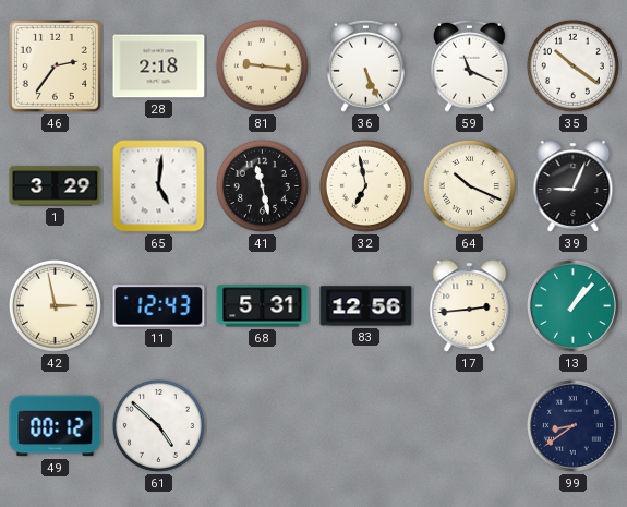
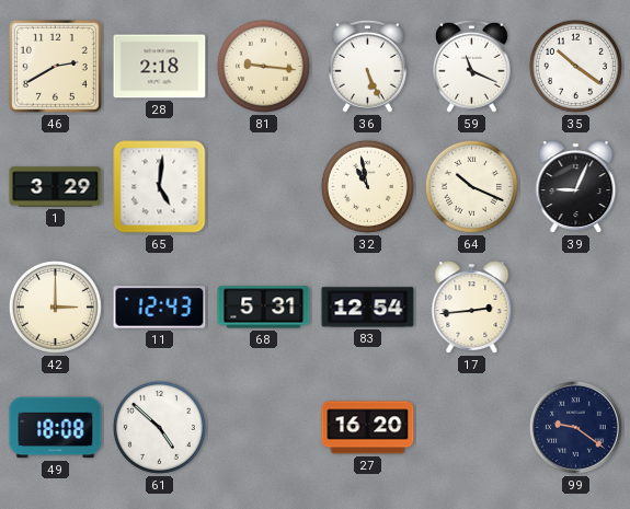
46: 2:36 -> 2:40
41: 11:28 -> none
32: 6:58 -> 10:58
42: 2:58 -> 3:00
83: 12:56 -> 12:54
13: 1:07 -> none
49: 00:12 -> 18:08
27: none -> 16:20
99: 8:39 -> 9:21
